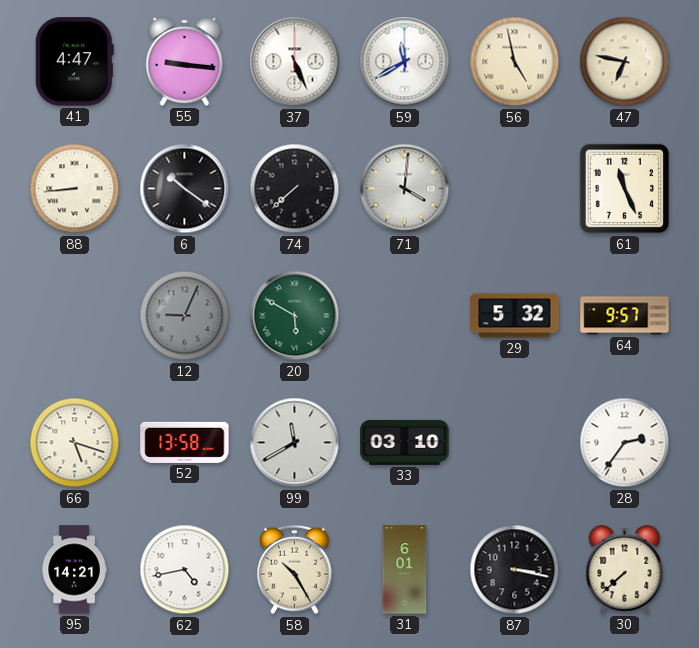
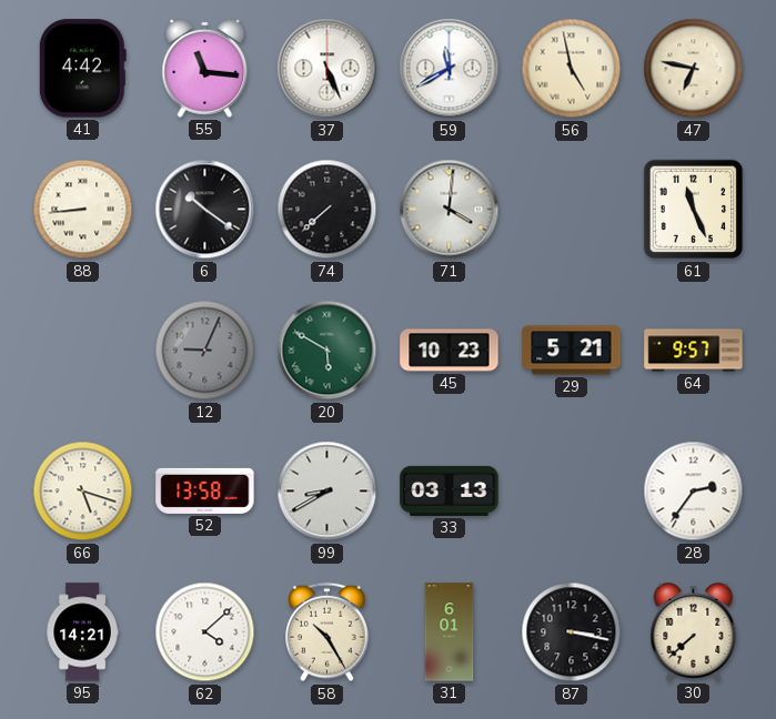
41: 4:47 -> 4:42
55: 9:16 -> 11:16
45: none -> 10:23
29: 5:32 -> 5:21
99: 11:40 -> 8:40
33: 03:10 -> 03:13
62: 4:43 -> 4:08
